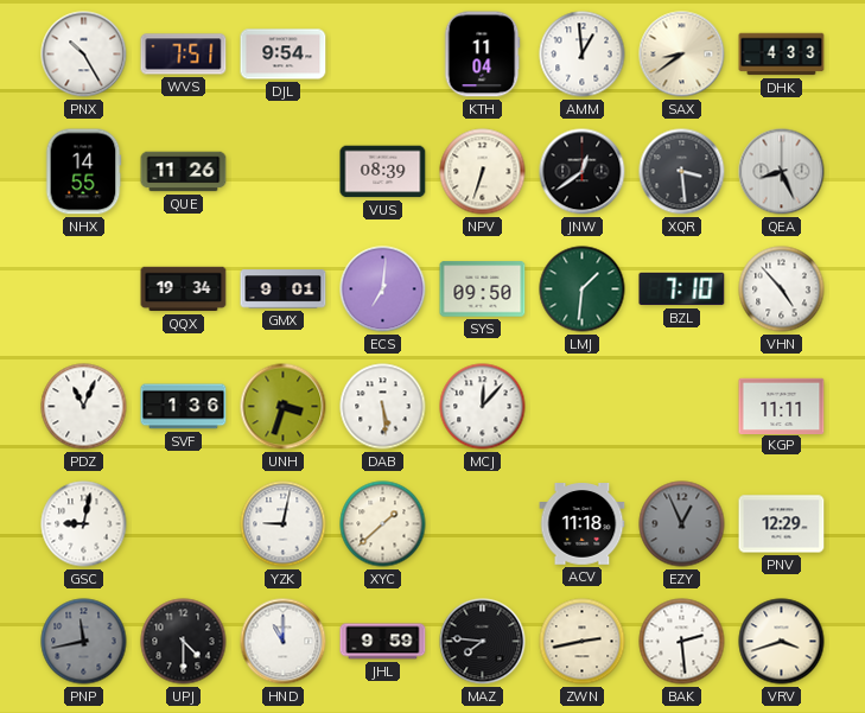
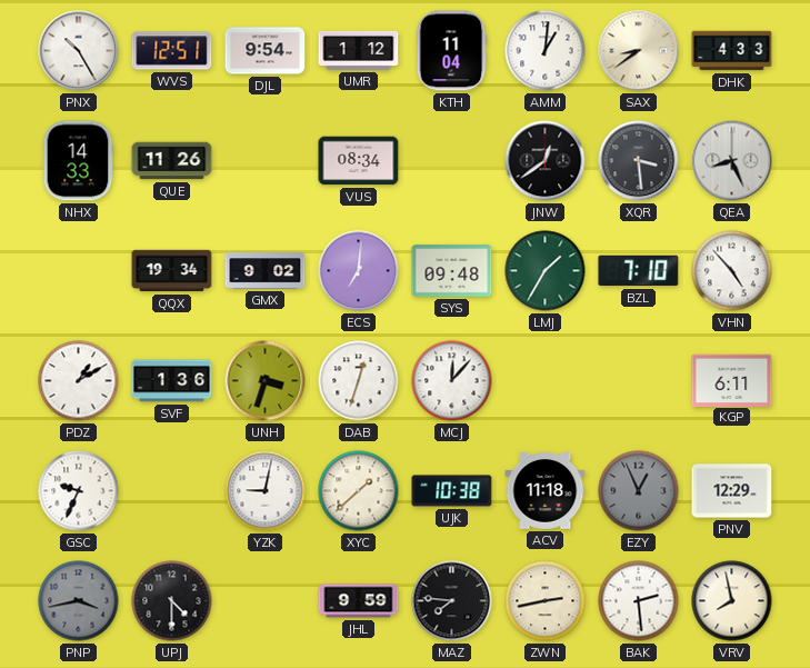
WVS: 7:51 -> 12:51
UMR: none -> 1:12
AMM: 12:59 -> 1:01
NHX: 14:55 -> 14:33
VUS: 08:39 -> 08:34
NPV: 6:33 -> none
GMX: 9:01 -> 9:02
SYS: 09:50 -> 09:48
LMJ: 1:31 -> 1:35
PDZ: 11:04 -> 1:10
DAB: 5:29 -> 12:33
KGP: 11:11 -> 6:11
GSC: 9:02 -> 9:34
UJK: none -> 10:38
PNP: 11:43 -> 3:43
HND: 11:00 -> none
VRV: 3:42 -> 7:58
